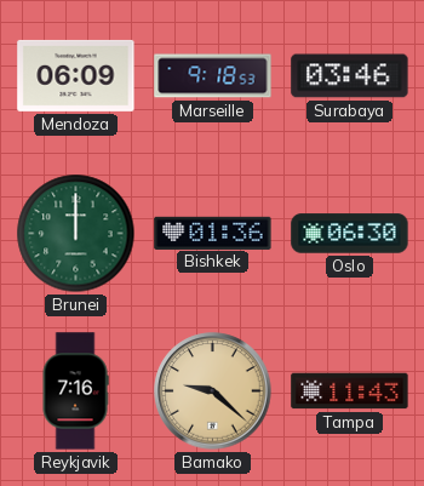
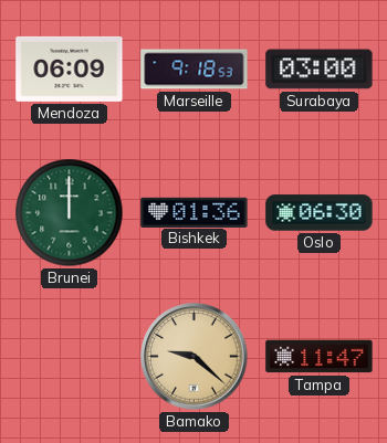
Surabaya: 03:46 -> 03:00
Reykjavik: 7:16 -> none
Tampa: 11:43 -> 11:47
